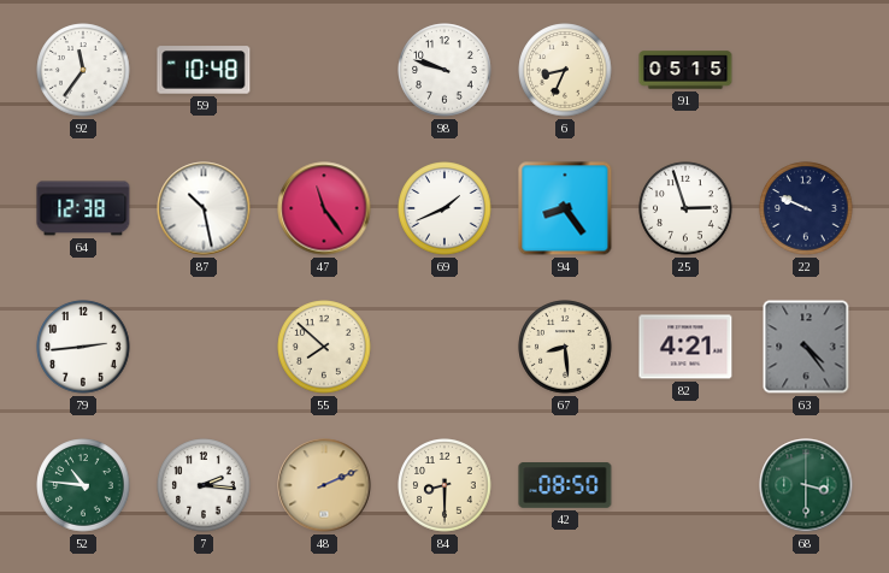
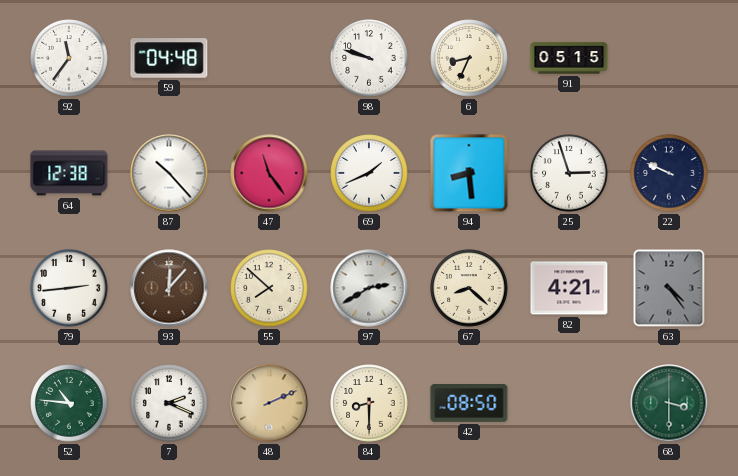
59: 10:48 -> 04:48
87: 10:28 -> 10:23
94: 8:24 -> 8:29
93: none -> 12:07
97: none -> 2:40
67: 8:29 -> 8:22
7: 2:16 -> 2:19
